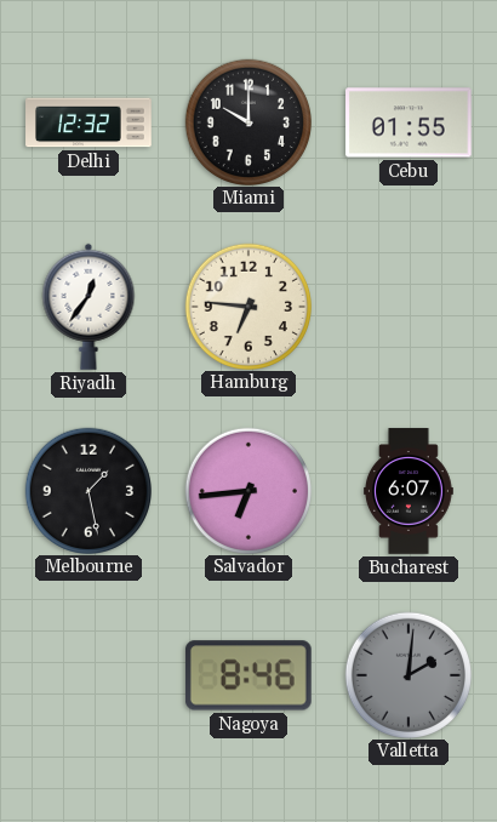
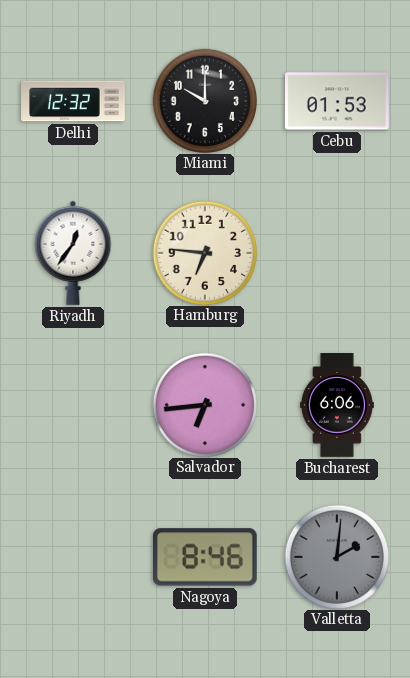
Cebu: 01:55 -> 01:53
Melbourne: 1:28 -> none
Bucharest: 6:07 -> 6:06
